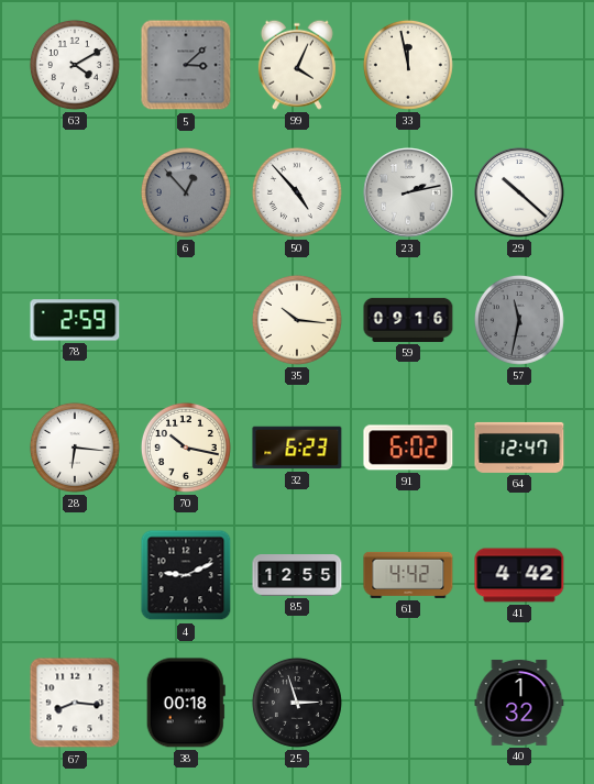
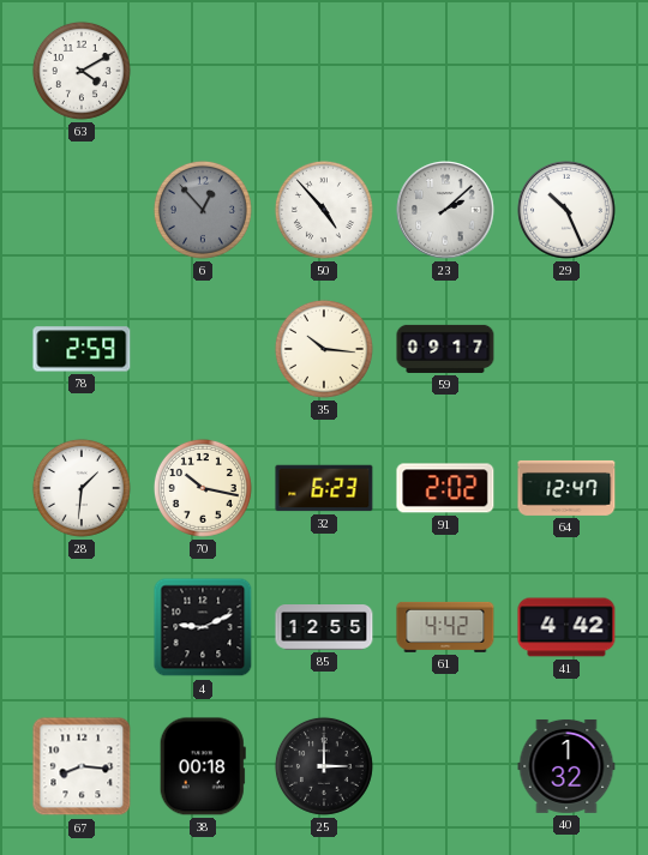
5: 3:08 -> none
99: 4:04 -> none
33: 11:58 -> none
23: 2:13 -> 2:08
29: 10:22 -> 10:26
59: 09:16 -> 09:17
57: 11:32 -> none
28: 6:16 -> 1:31
91: 6:02 -> 2:02
25: 2:57 -> 3:00
